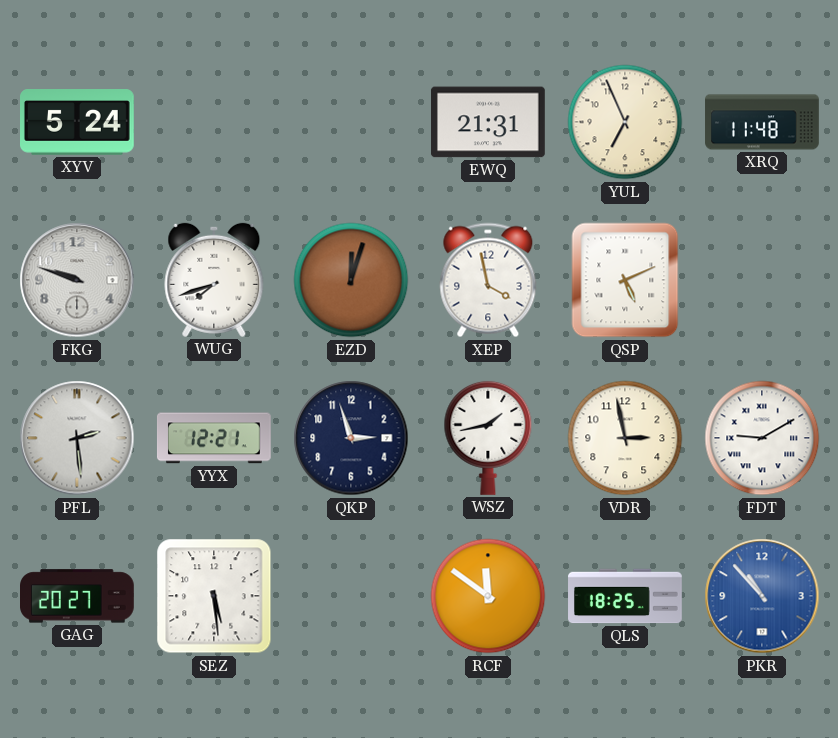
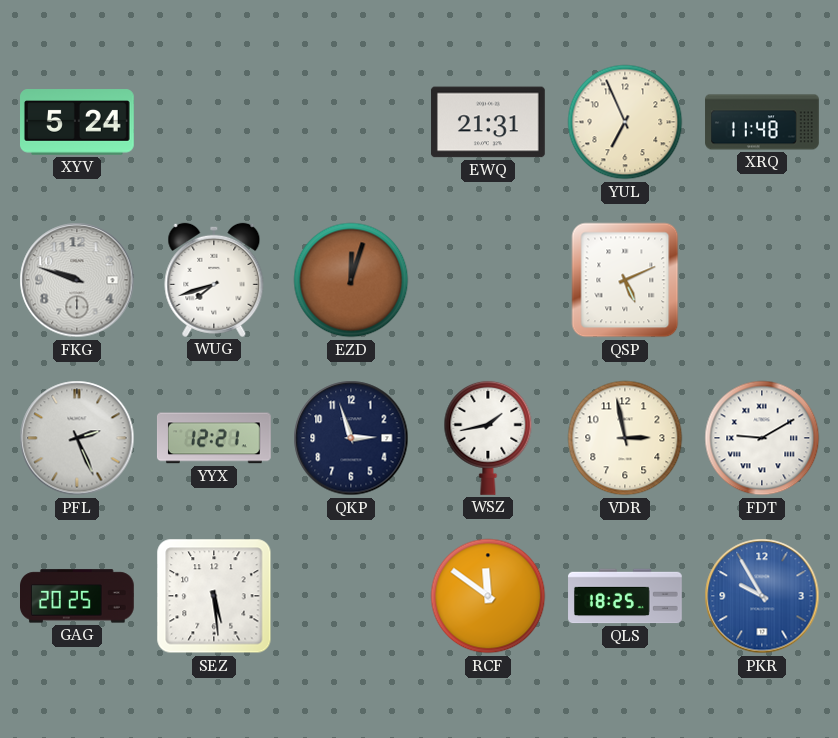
XEP: 3:58 -> none
PFL: 2:29 -> 2:26
GAG: 20:27 -> 20:25
PKR: 10:53 -> 9:55
